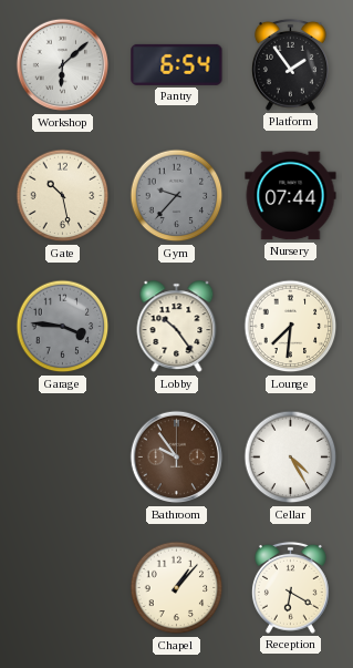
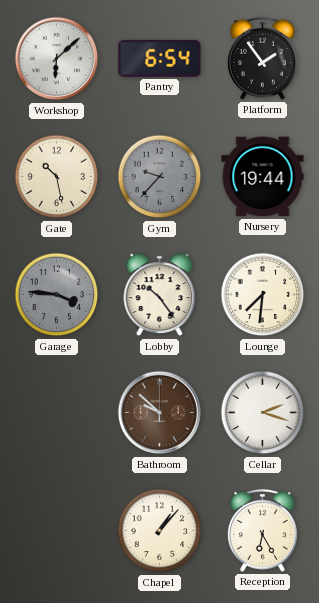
Nursery: 07:44 -> 19:44
Bathroom: 9:54 -> 9:52
Cellar: 4:25 -> 2:18
Reception: 6:20 -> 6:25
